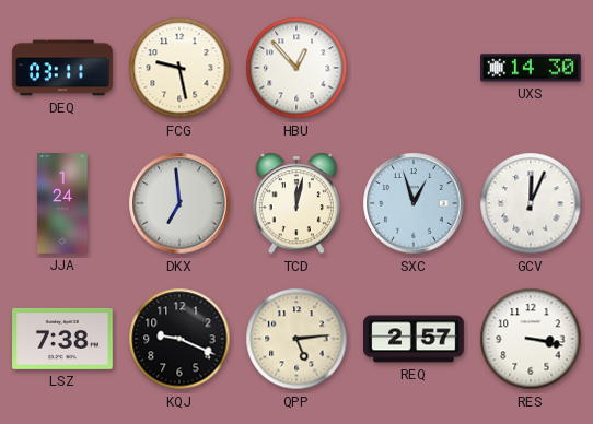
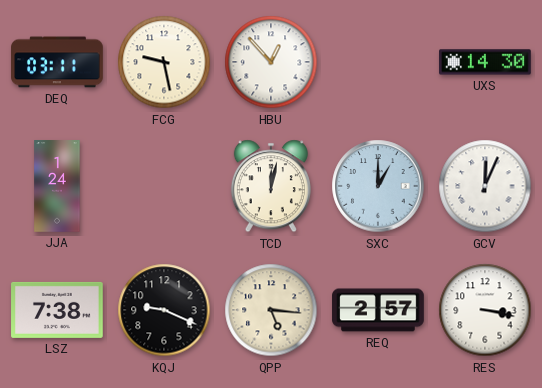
DKX: 6:59 -> none
SXC: 12:57 -> 1:00
QPP: 5:14 -> 5:16
